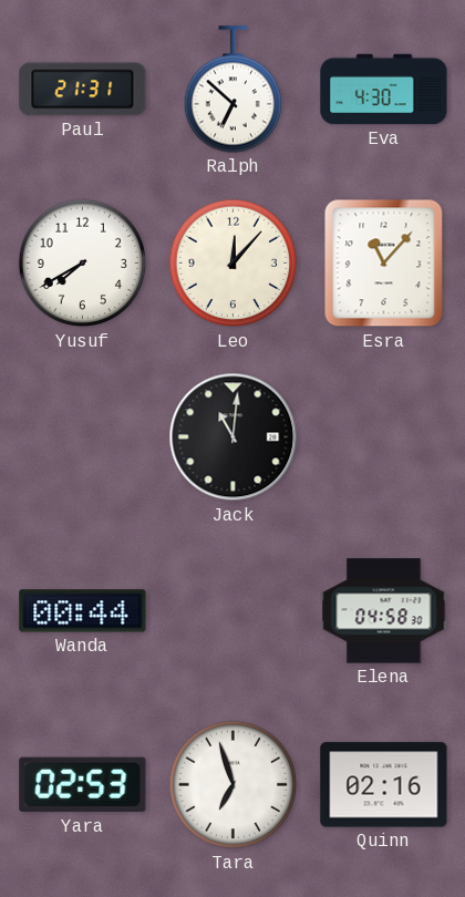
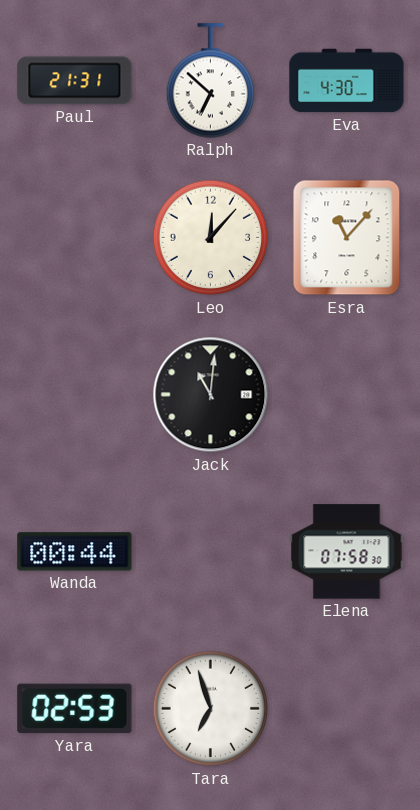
Yusuf: 7:40 -> none
Elena: 04:58 -> 07:58
Quinn: 02:16 -> none
